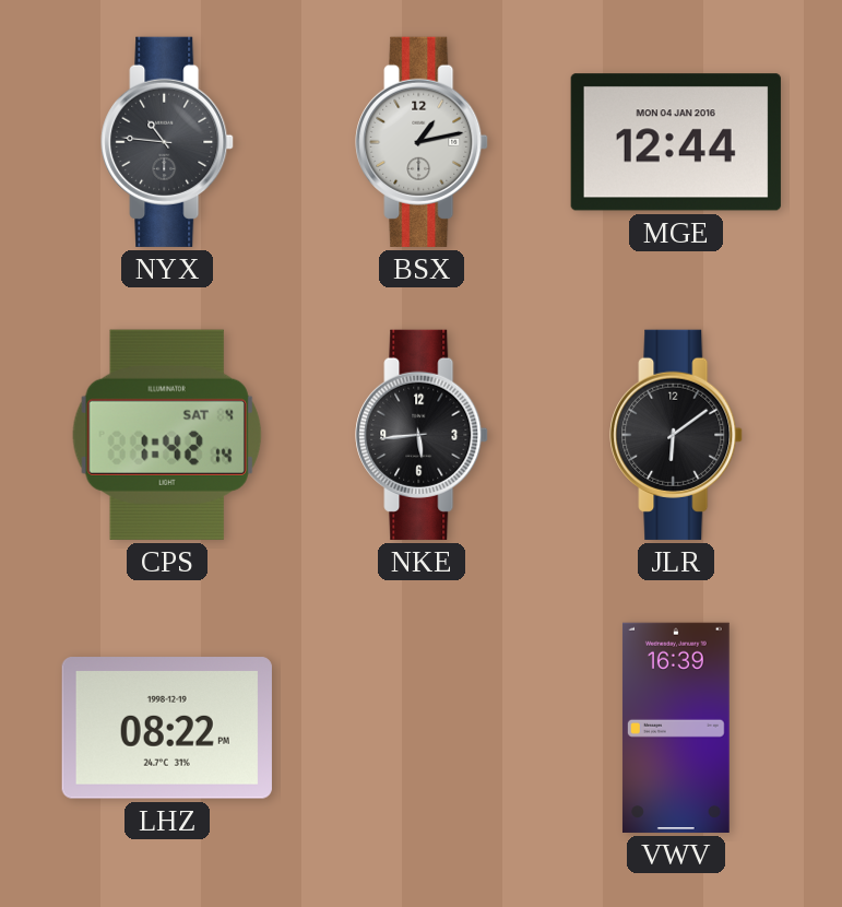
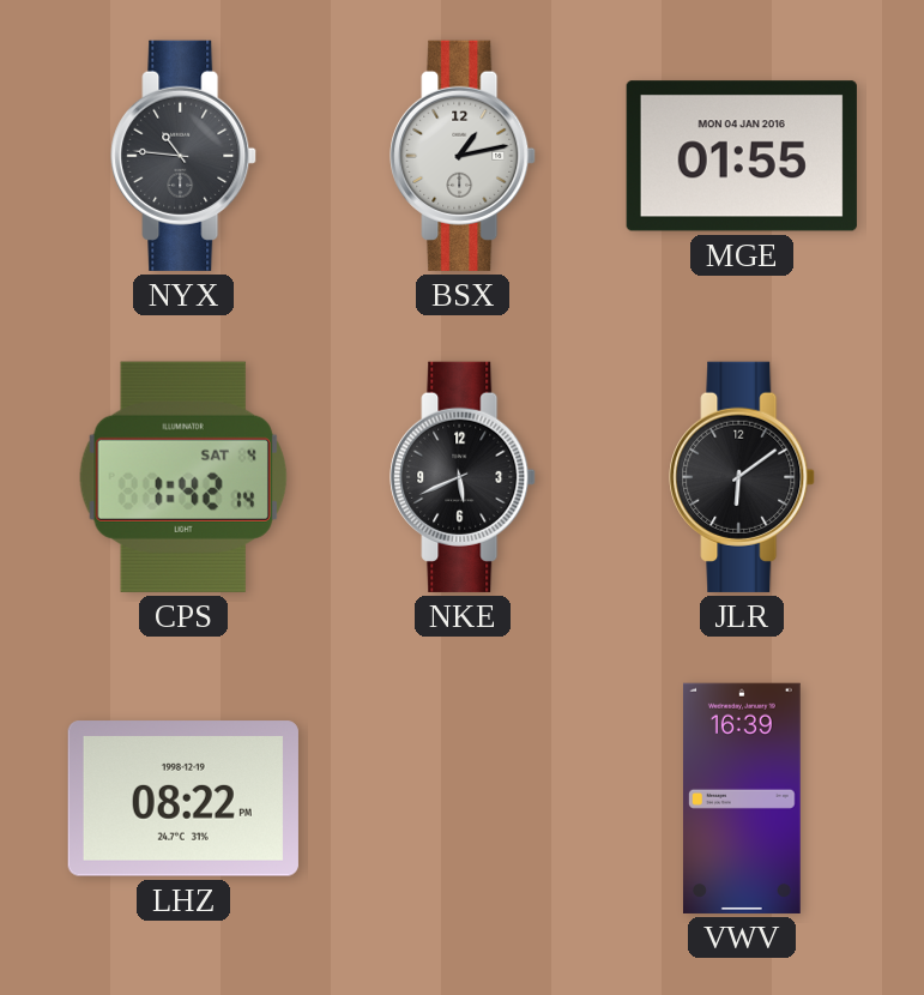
MGE: 12:44 -> 01:55
NKE: 5:44 -> 5:41
